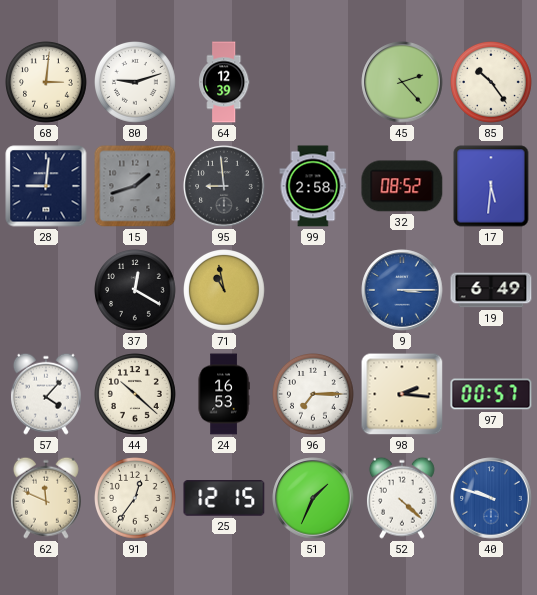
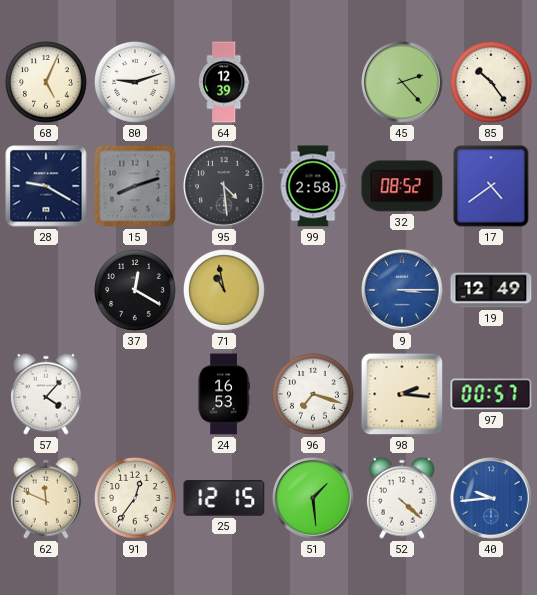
68: 3:01 -> 5:04
28: 9:01 -> 9:20
15: 1:42 -> 8:12
95: 8:59 -> 4:29
17: 5:31 -> 4:39
19: 6:49 -> 12:49
44: 10:22 -> none
96: 7:15 -> 7:18
51: 1:34 -> 1:29
40: 9:48 -> 9:44
